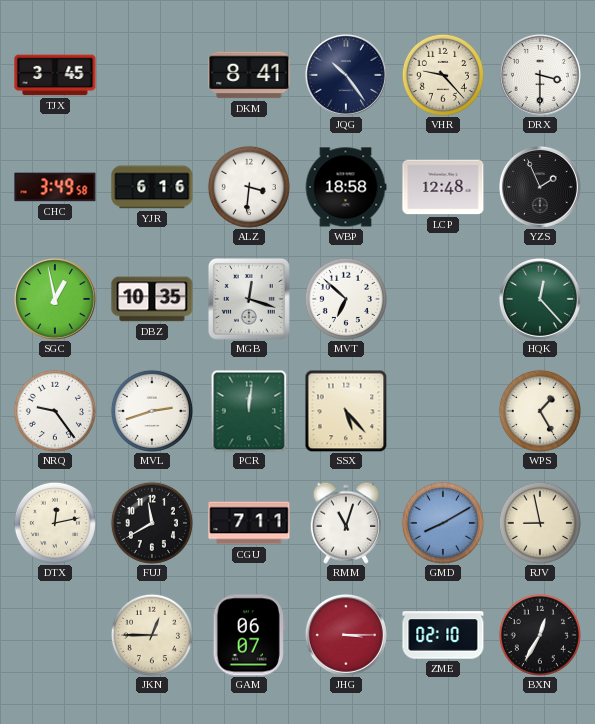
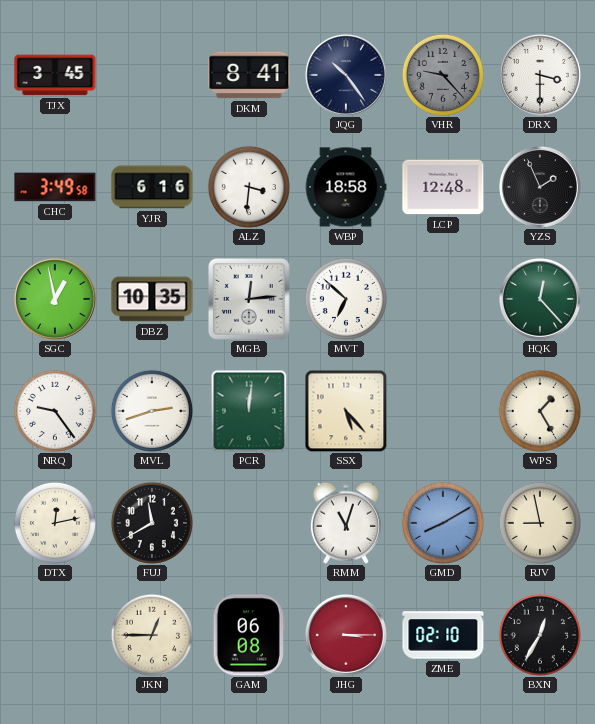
VHR dial: cream -> grey
MGB: 12:18 -> 12:14
CGU: 7:11 -> none
GAM: 06:07 -> 06:08
